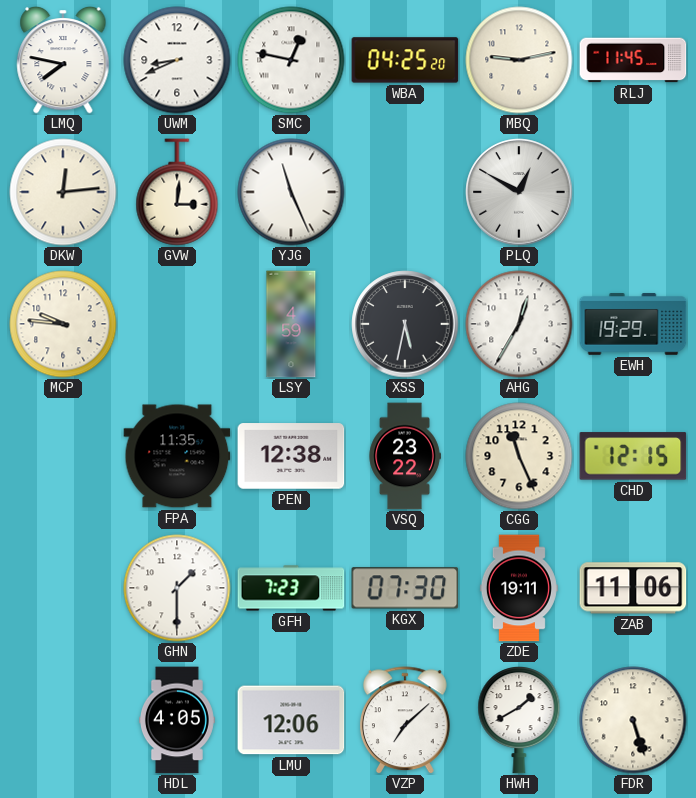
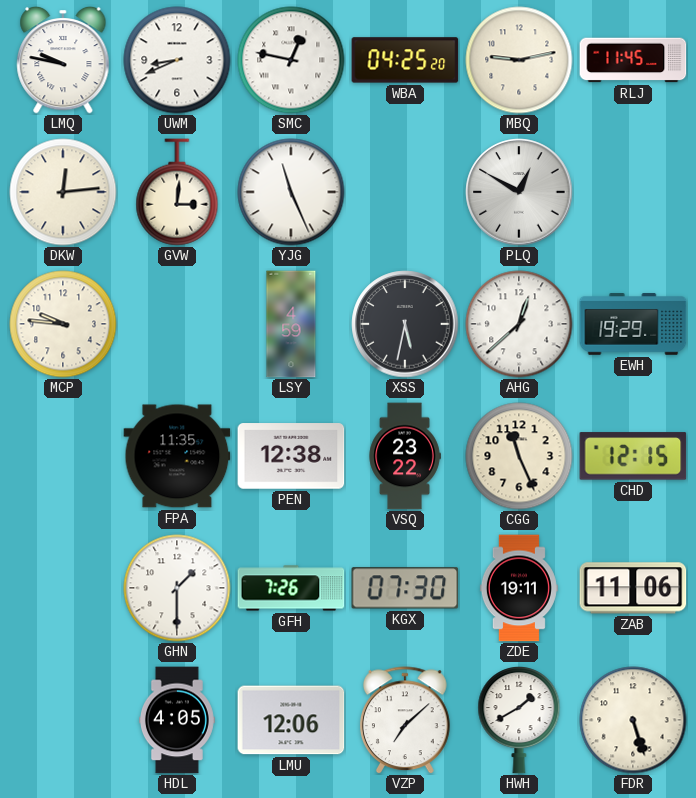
LMQ: 7:47 -> 9:47
AHG: 12:35 -> 12:38
GFH: 7:23 -> 7:26
